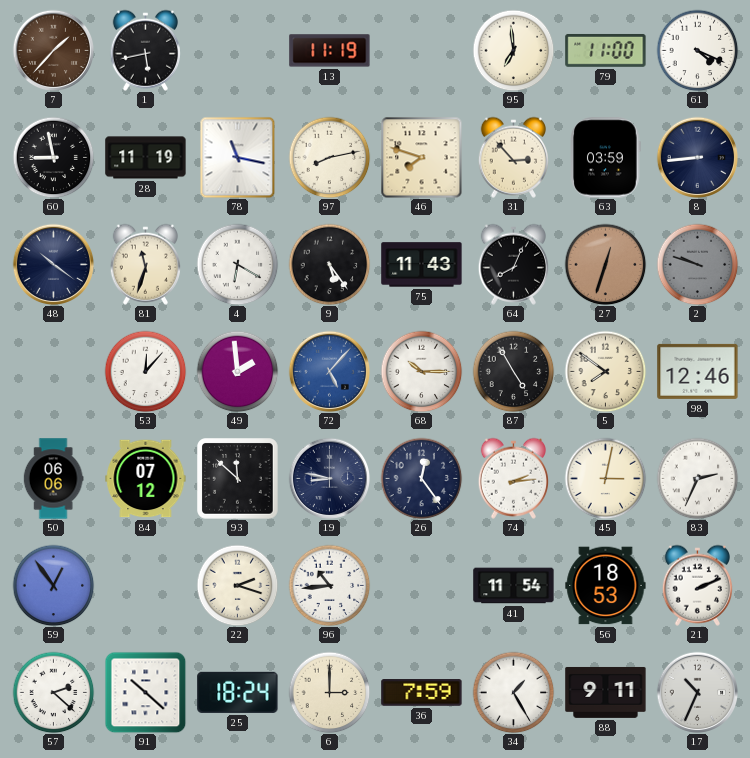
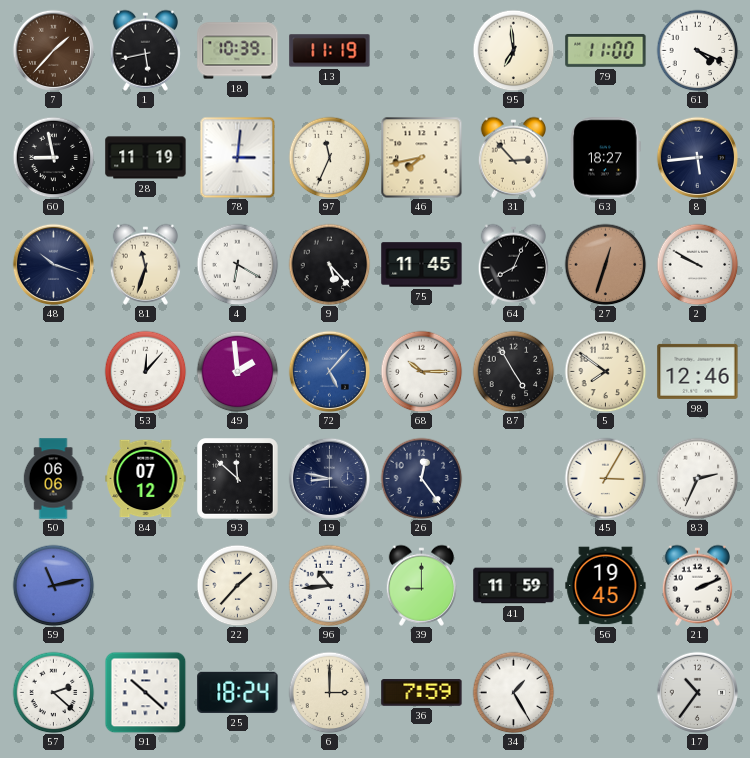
18: none -> 10:39
78: 11:17 -> 3:01
97: 8:13 -> 11:34
46: 7:48 -> 7:43
63: 03:59 -> 18:27
8: 8:44 -> 5:44
48: 10:21 -> 10:18
9: 5:24 -> 5:23
75: 11:43 -> 11:45
2: 9:48 -> 9:50
2 dial: grey -> white
74: 2:14 -> none
45: 3:02 -> 3:05
59: 12:54 -> 11:13
22: 2:18 -> 1:37
39: none -> 9:00
41: 11:54 -> 11:59
56: 18:53 -> 19:45
88: 9:11 -> none
17: 10:34 -> 10:36
